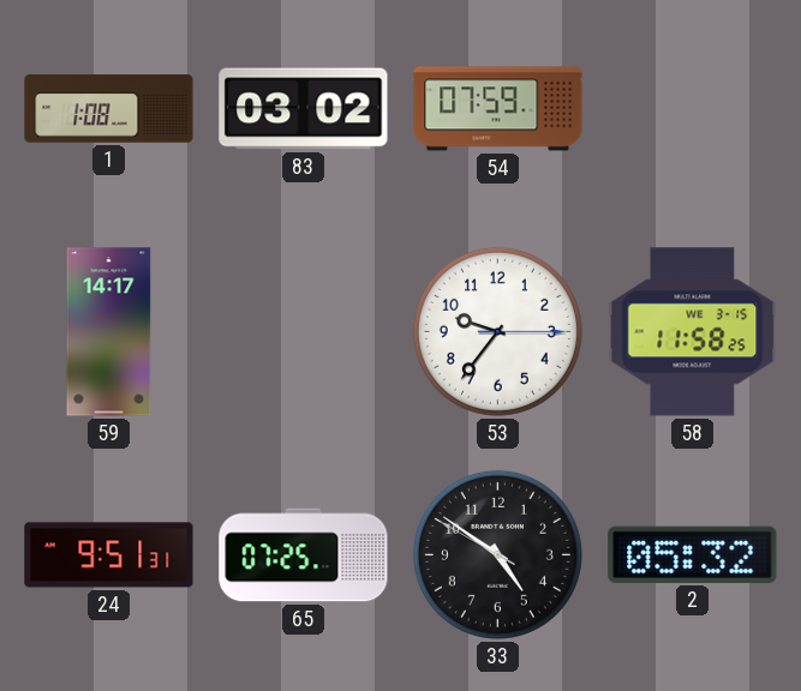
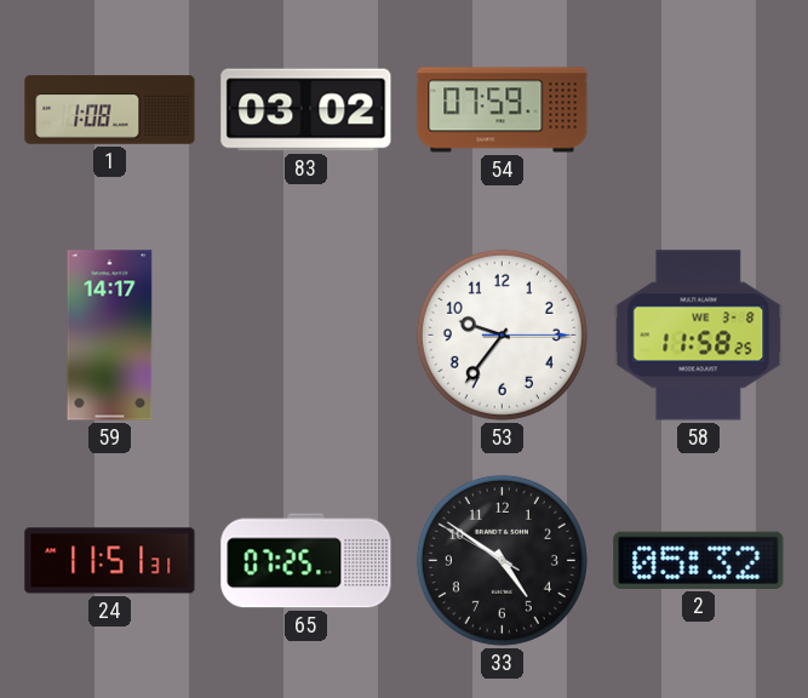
58 date: WE 3-15 -> WE 3-8
24: 9:51 -> 11:51
